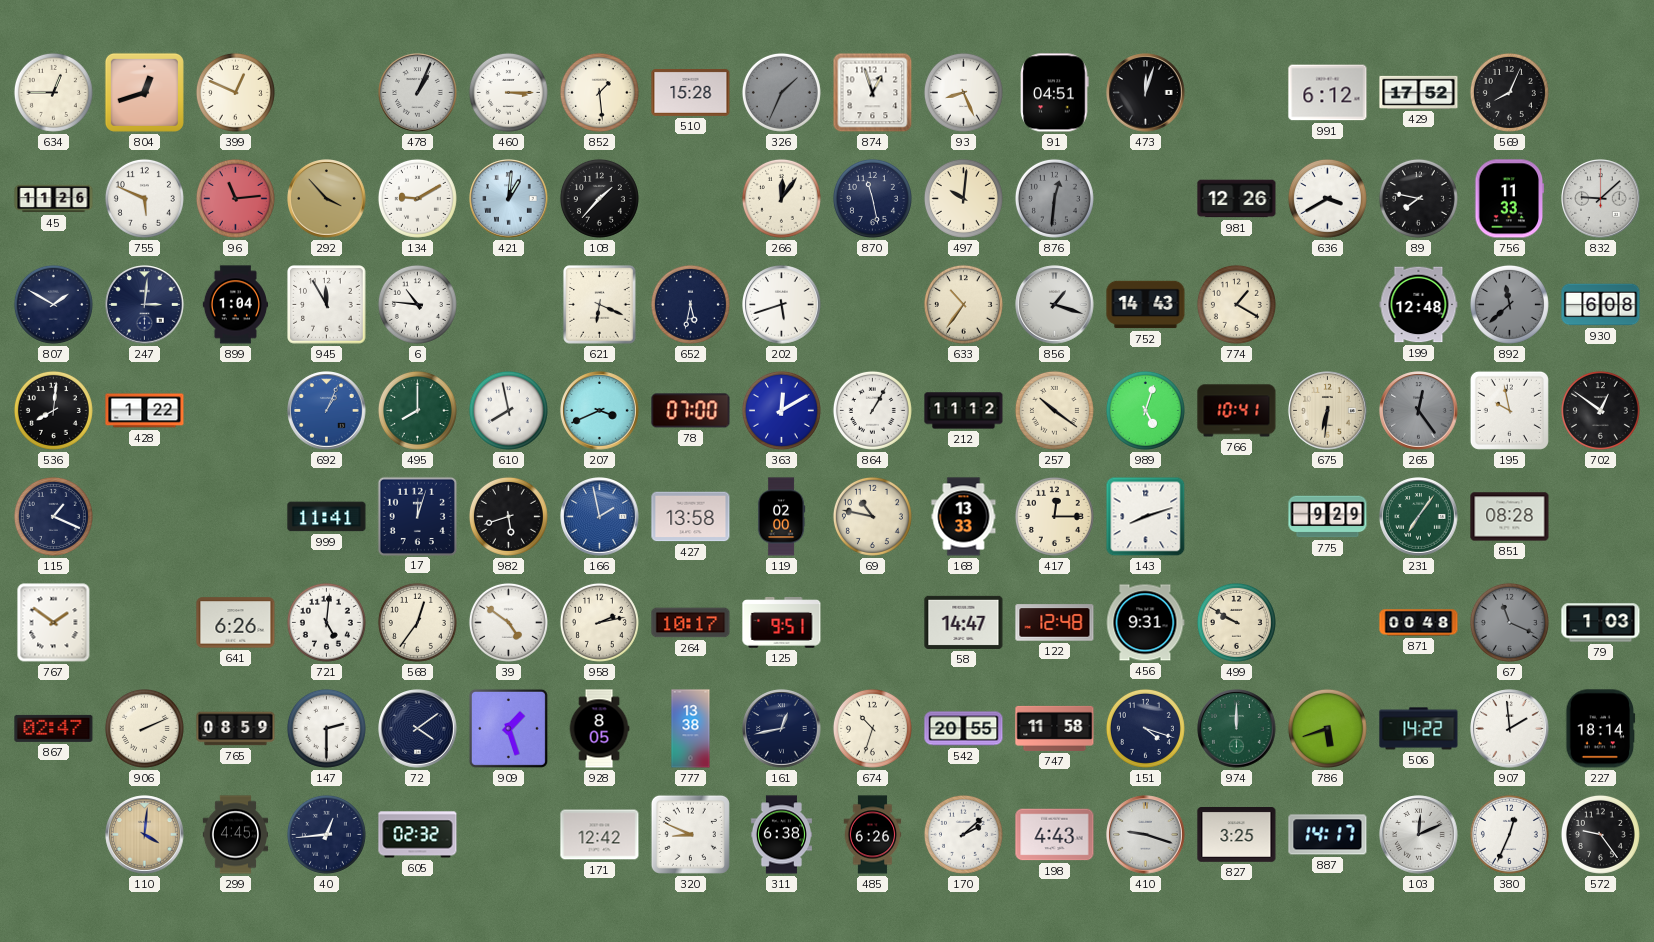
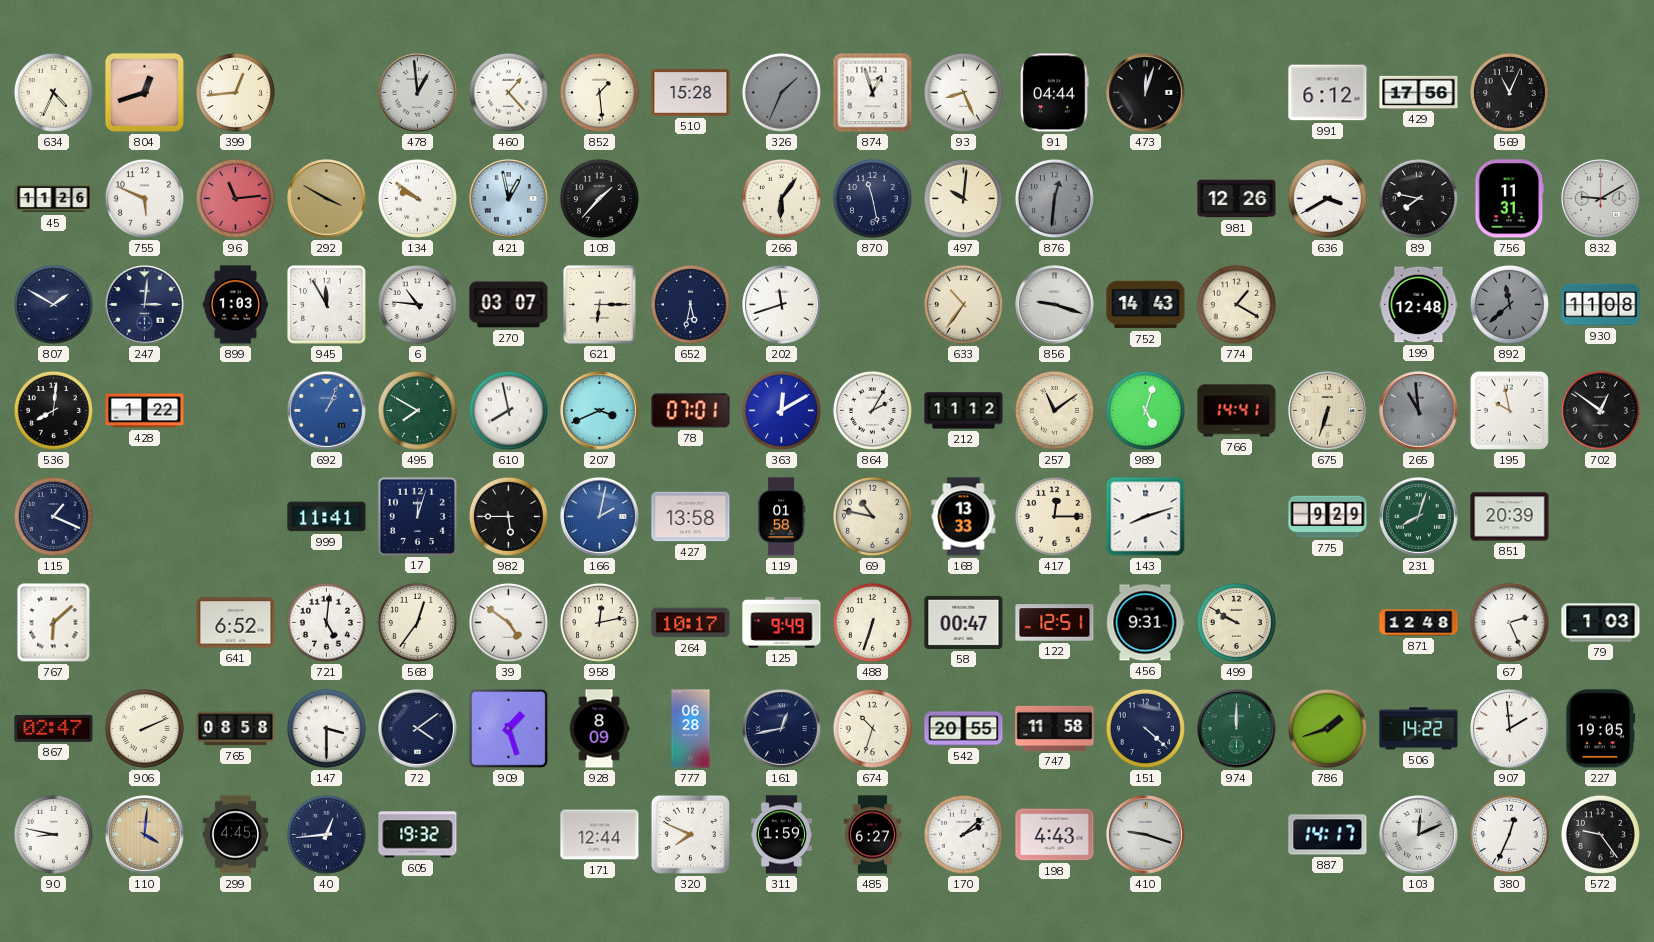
634: 12:45 -> 4:34
399: 12:49 -> 12:44
478: 1:04 -> 12:59
460: 3:15 -> 1:23
91: 04:51 -> 04:44
429: 17:52 -> 17:56
569: 8:04 -> 11:04
292: 3:53 -> 3:50
134: 9:10 -> 9:51
421: 1:01 -> 12:58
266: 12:06 -> 6:06
756: 11:33 -> 11:31
832: 9:08 -> 9:10
899: 1:04 -> 1:03
270: none -> 03:07
621: 6:19 -> 6:15
202: 5:42 -> 11:42
856: 1:18 -> 9:18
930: 6:08 -> 11:08
495: 8:00 -> 7:50
78: 07:00 -> 07:01
864: 1:05 -> 2:05
257: 10:21 -> 11:09
766: 10:41 -> 14:41
675: 6:31 -> 6:33
265: 12:24 -> 10:59
982: 5:42 -> 5:45
166: 1:58 -> 2:02
119: 02:00 -> 01:58
231: 7:06 -> 8:03
851: 08:28 -> 20:39
767: 1:51 -> 6:08
641: 6:26 -> 6:52
958: 2:13 -> 12:13
125: 9:51 -> 9:49
488: none -> 6:33
58: 14:47 -> 00:47
122: 12:48 -> 12:51
871: 00:48 -> 12:48
67: 11:19 -> 2:26
67 dial: grey -> white
765: 08:59 -> 08:58
147: 2:30 -> 3:30
928: 8:05 -> 8:09
777: 13:38 -> 06:28
151: 4:18 -> 4:22
786: 5:42 -> 1:42
227: 18:14 -> 19:05
90: none -> 8:47
605: 02:32 -> 19:32
171: 12:42 -> 12:44
320: 8:49 -> 7:49
311: 6:38 -> 1:59
485: 6:26 -> 6:27
827: 3:25 -> none
